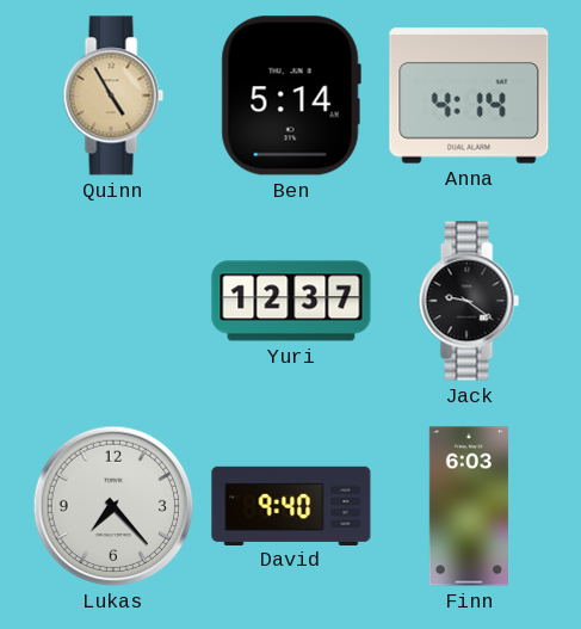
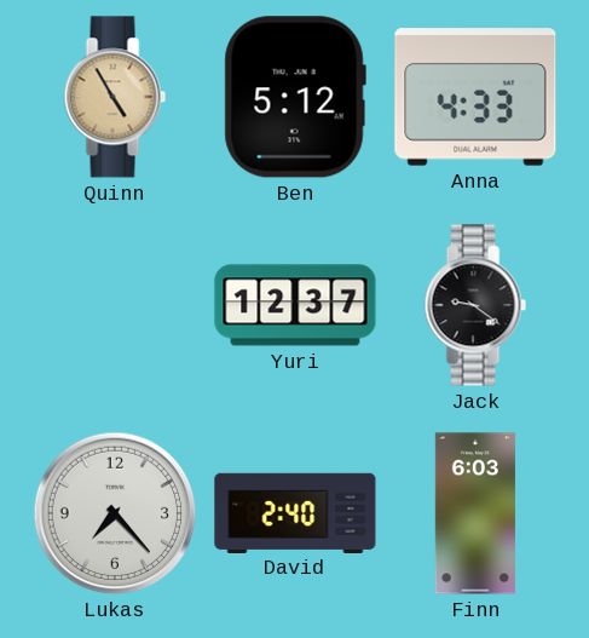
Ben: 5:14 -> 5:12
Anna: 4:14 -> 4:33
David: 9:40 -> 2:40
